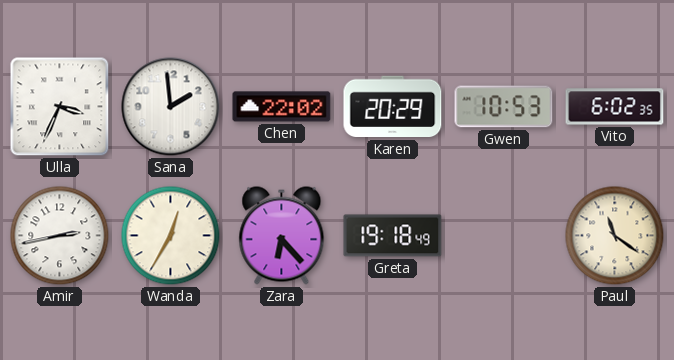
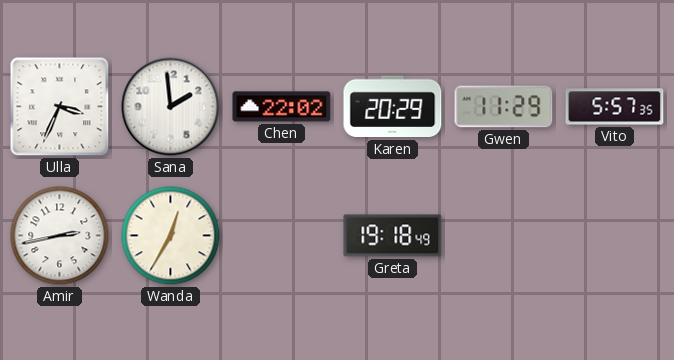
Gwen: 10:53 -> 11:29
Vito: 6:02 -> 5:57
Zara: 6:23 -> none
Paul: 11:21 -> none
